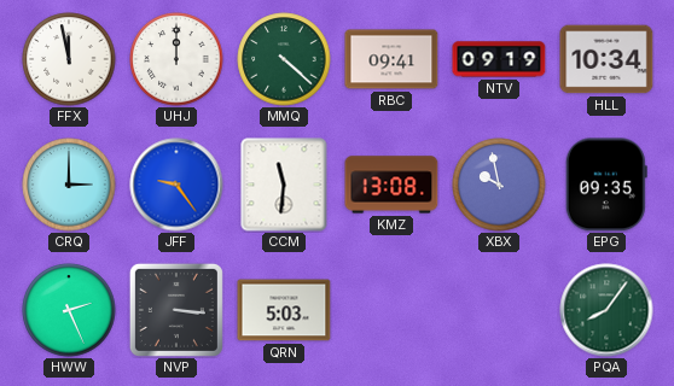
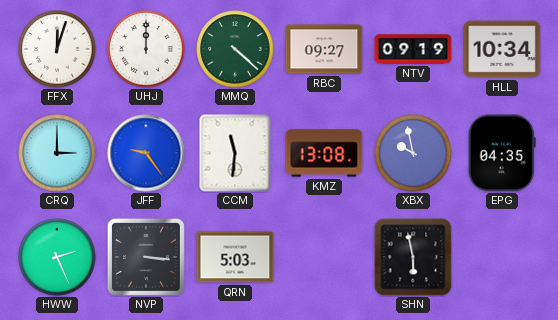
FFX: 11:58 -> 12:03
RBC: 09:41 -> 09:27
EPG: 09:35 -> 04:35
SHN: none -> 5:58
PQA: 8:06 -> none
